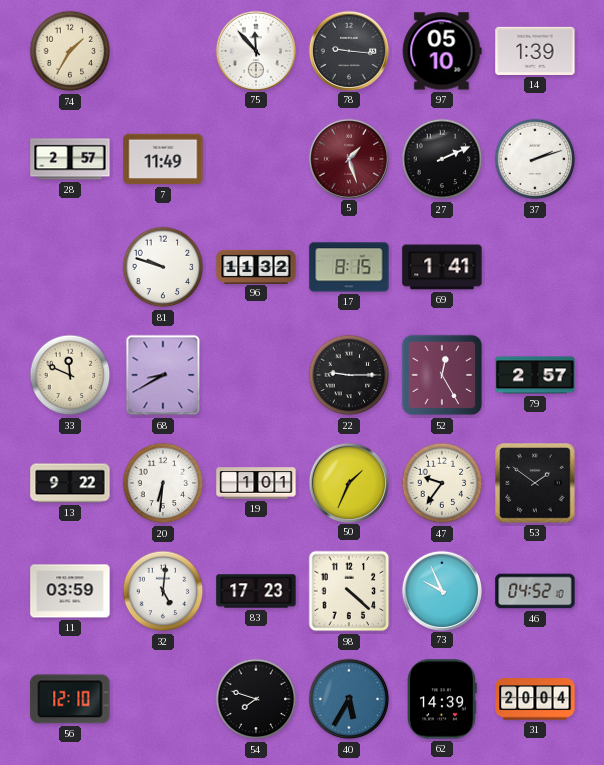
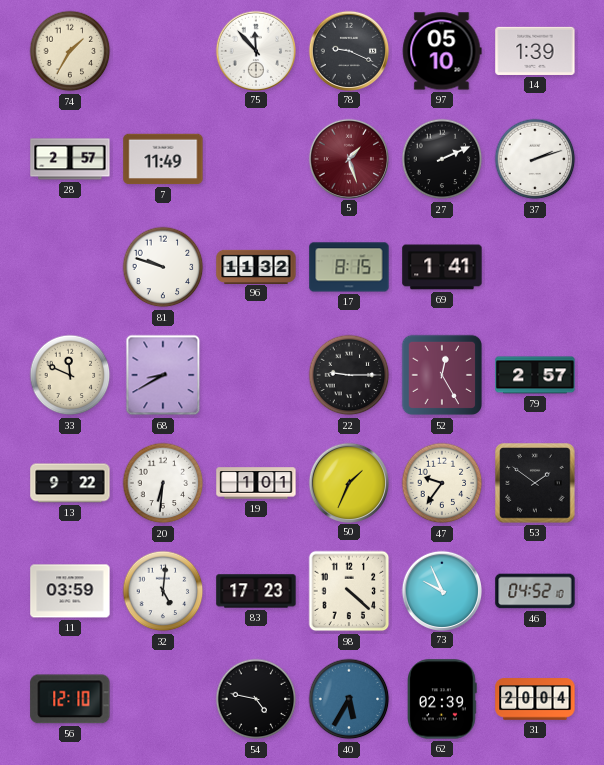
78: 9:16 -> 9:19
54: 7:48 -> 4:47
62: 14:39 -> 02:39
